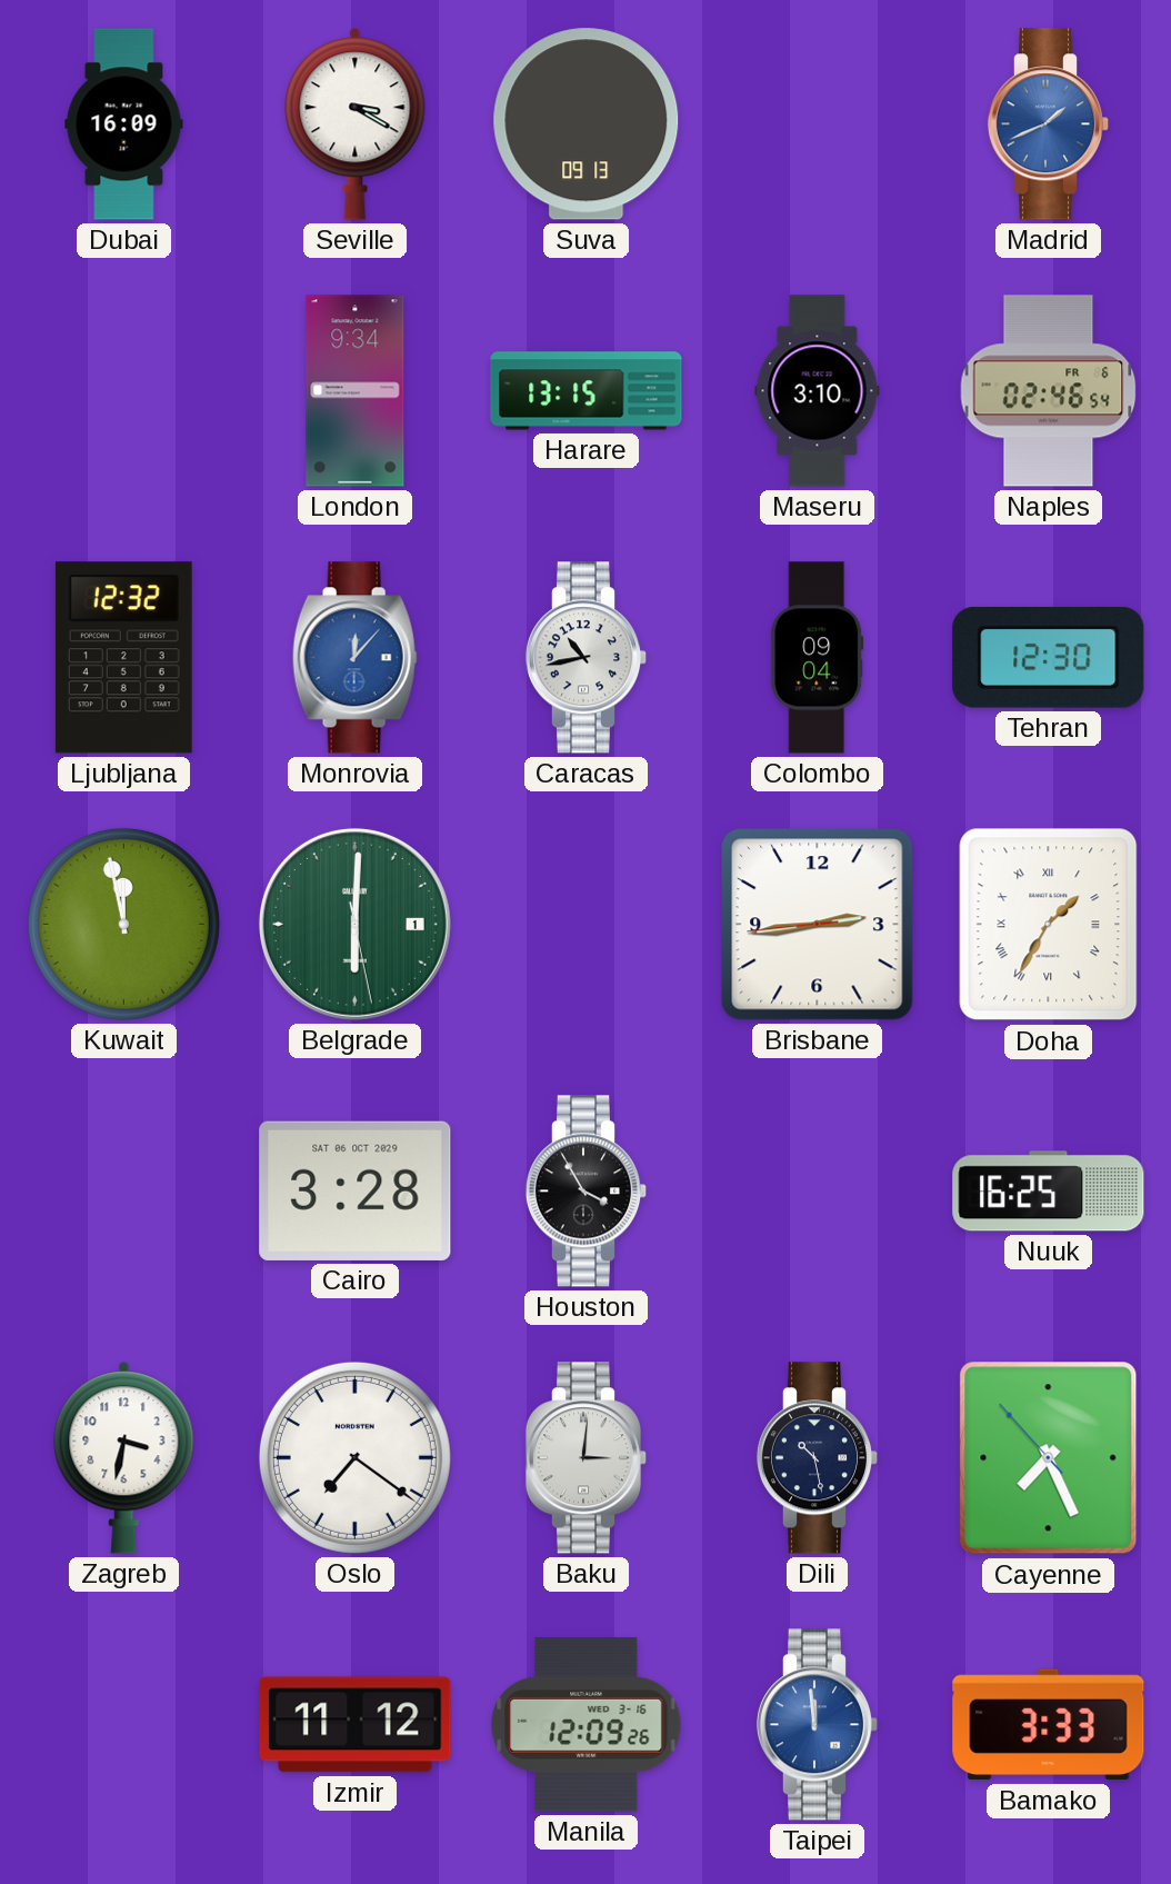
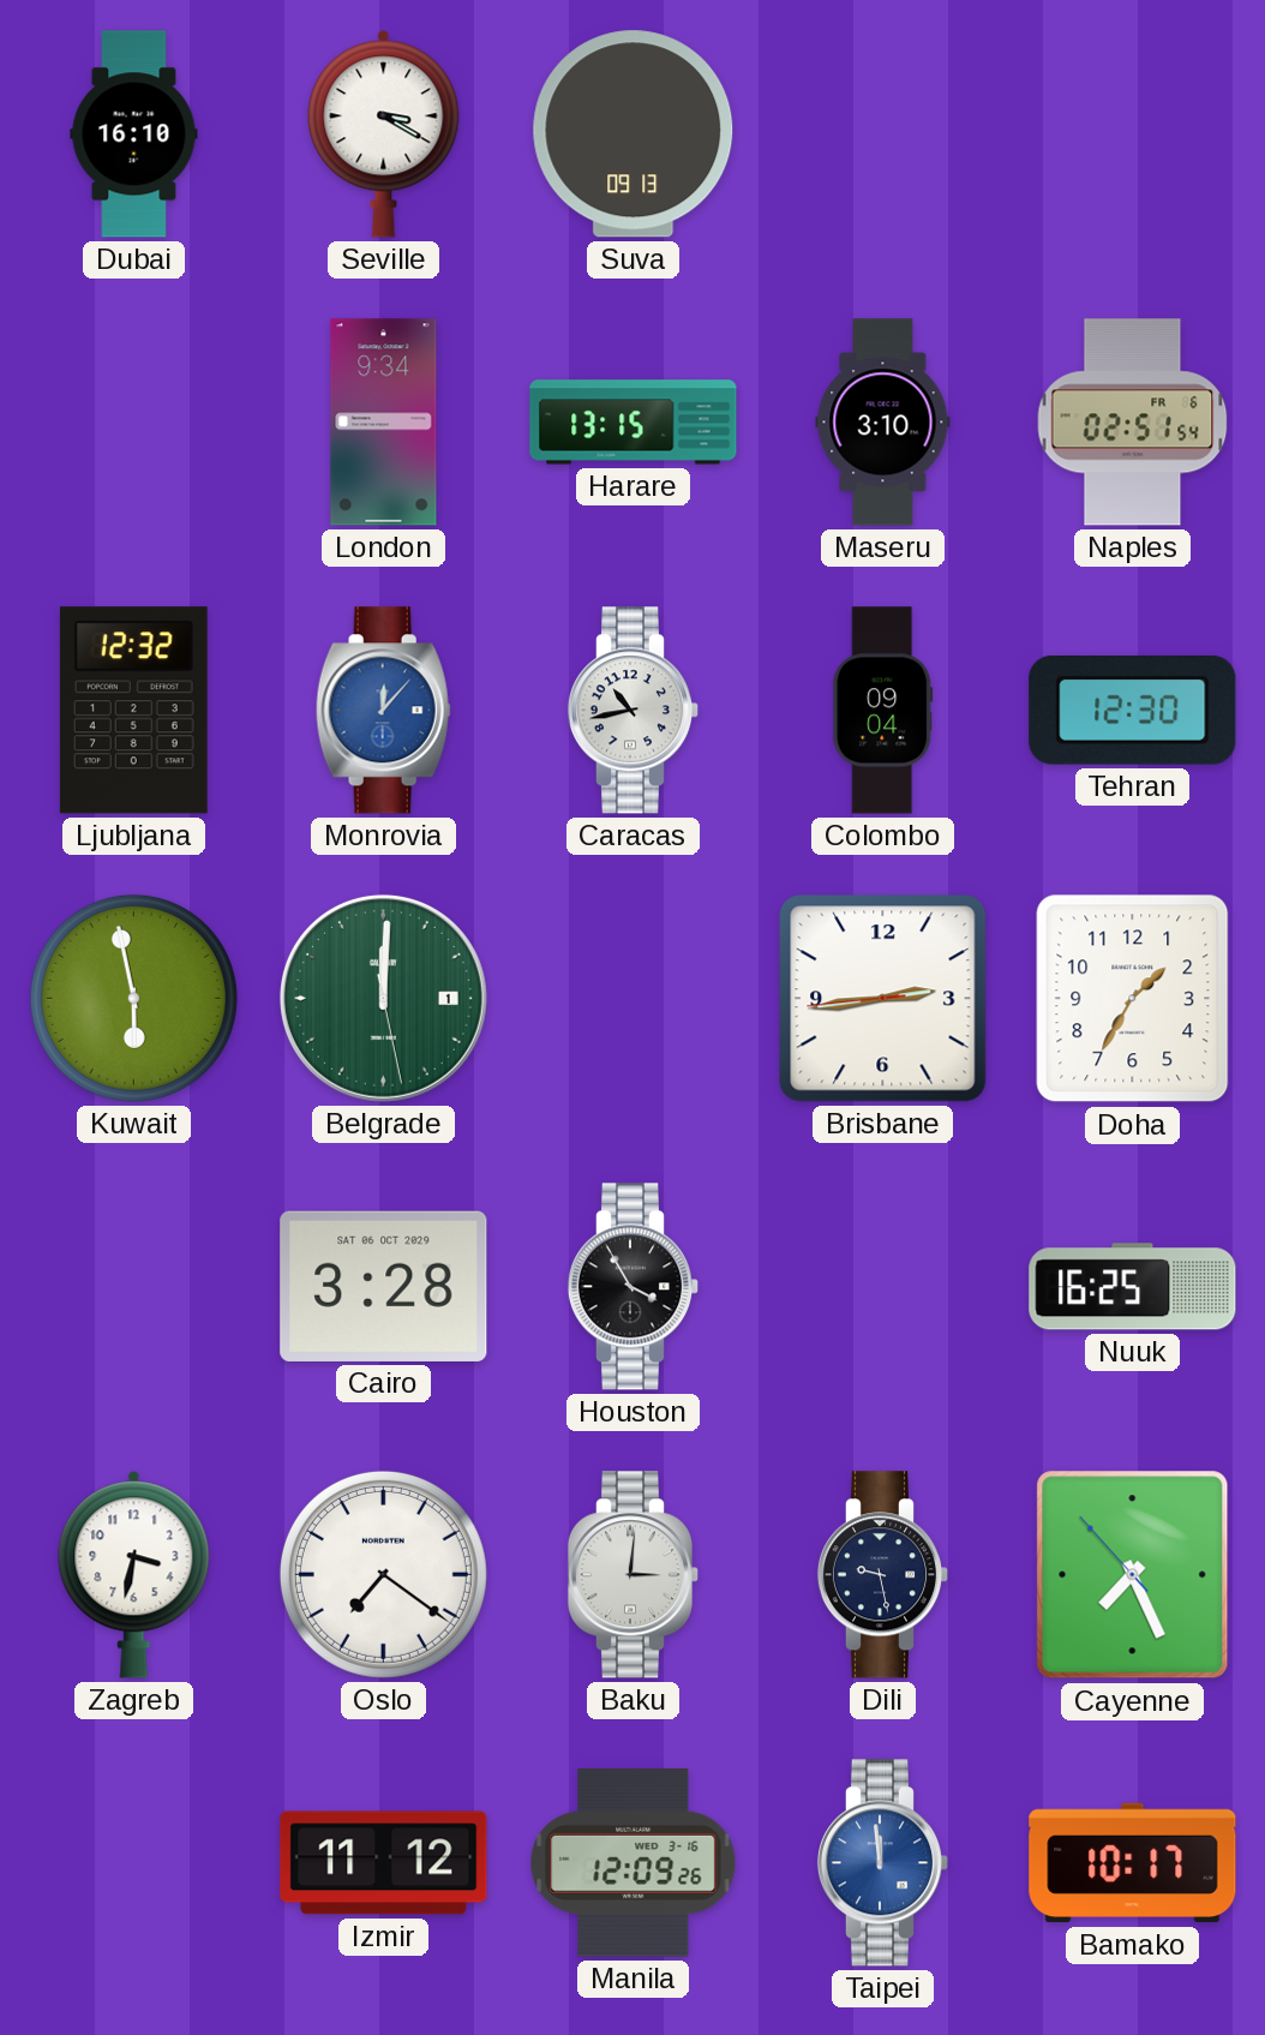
Dubai: 16:09 -> 16:10
Madrid: 1:41 -> none
Naples: 02:46 -> 02:51
Kuwait: 11:58 -> 5:58
Belgrade: 6:00 -> 12:00
Doha numerals: Roman -> Arabic
Dili: 10:28 -> 9:28
Bamako: 3:33 -> 10:17
